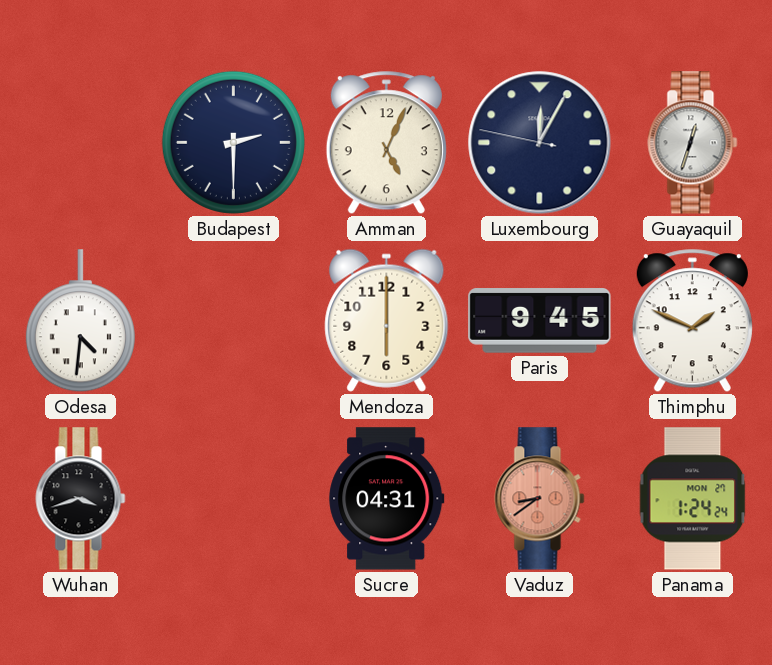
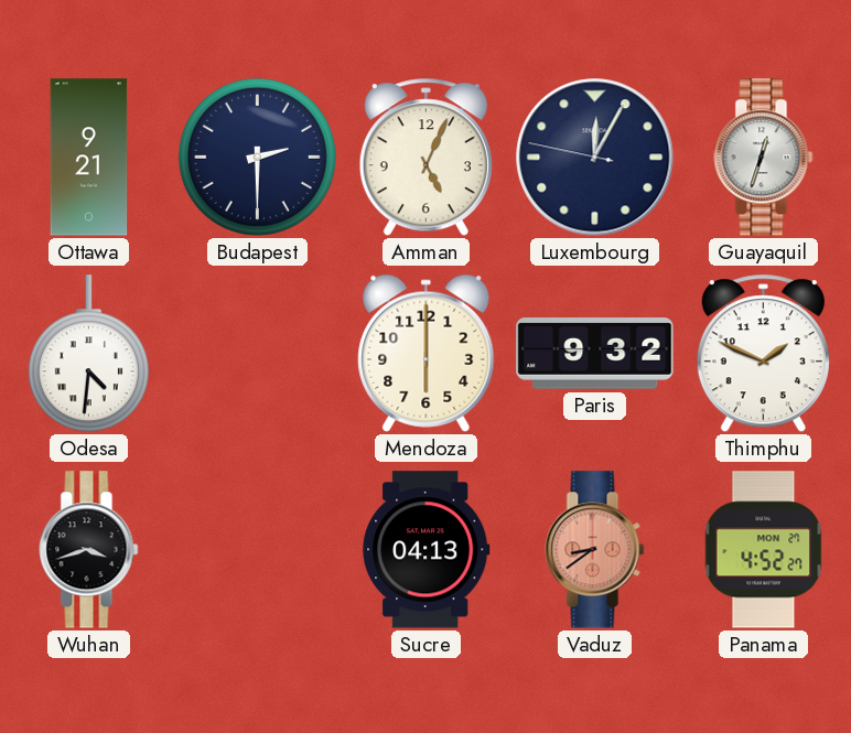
Ottawa: none -> 9:21
Paris: 9:45 -> 9:32
Sucre: 04:31 -> 04:13
Panama: 1:24 -> 4:52
